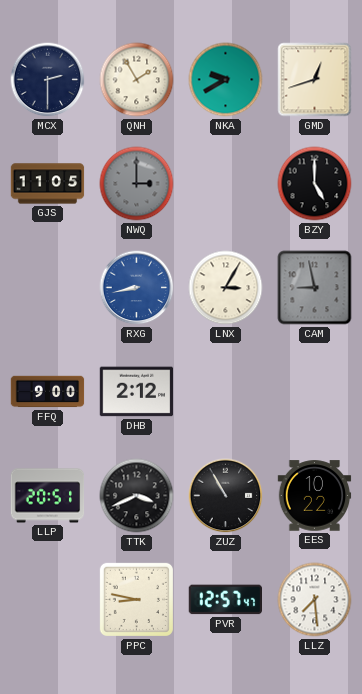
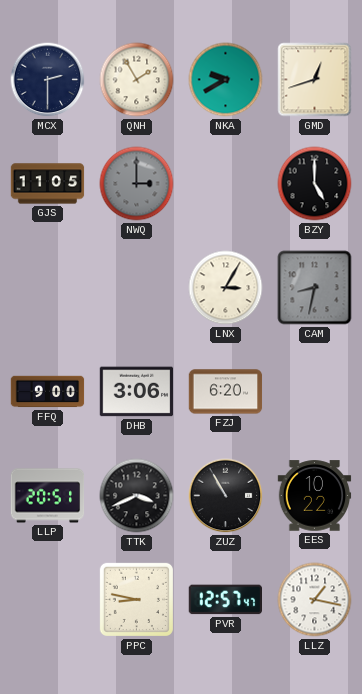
RXG: 8:43 -> none
CAM: 8:58 -> 8:32
DHB: 2:12 -> 3:06
FZJ: none -> 6:20
LLZ: 7:29 -> 1:17
